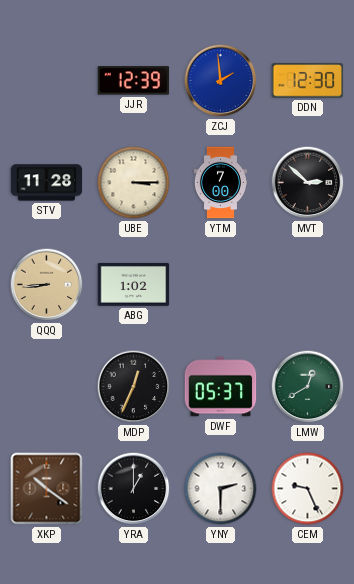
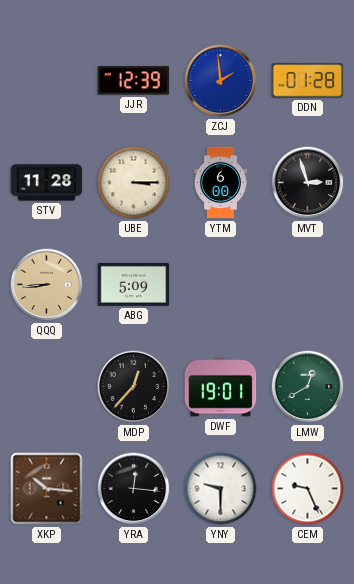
DDN: 12:30 -> 01:28
YTM: 7:00 -> 6:00
MVT: 2:52 -> 2:57
ABG: 1:02 -> 5:09
MDP: 12:34 -> 12:37
DWF: 05:37 -> 19:01
XKP: 10:21 -> 10:16
YRA: 1:00 -> 12:16
YNY: 2:30 -> 9:30
